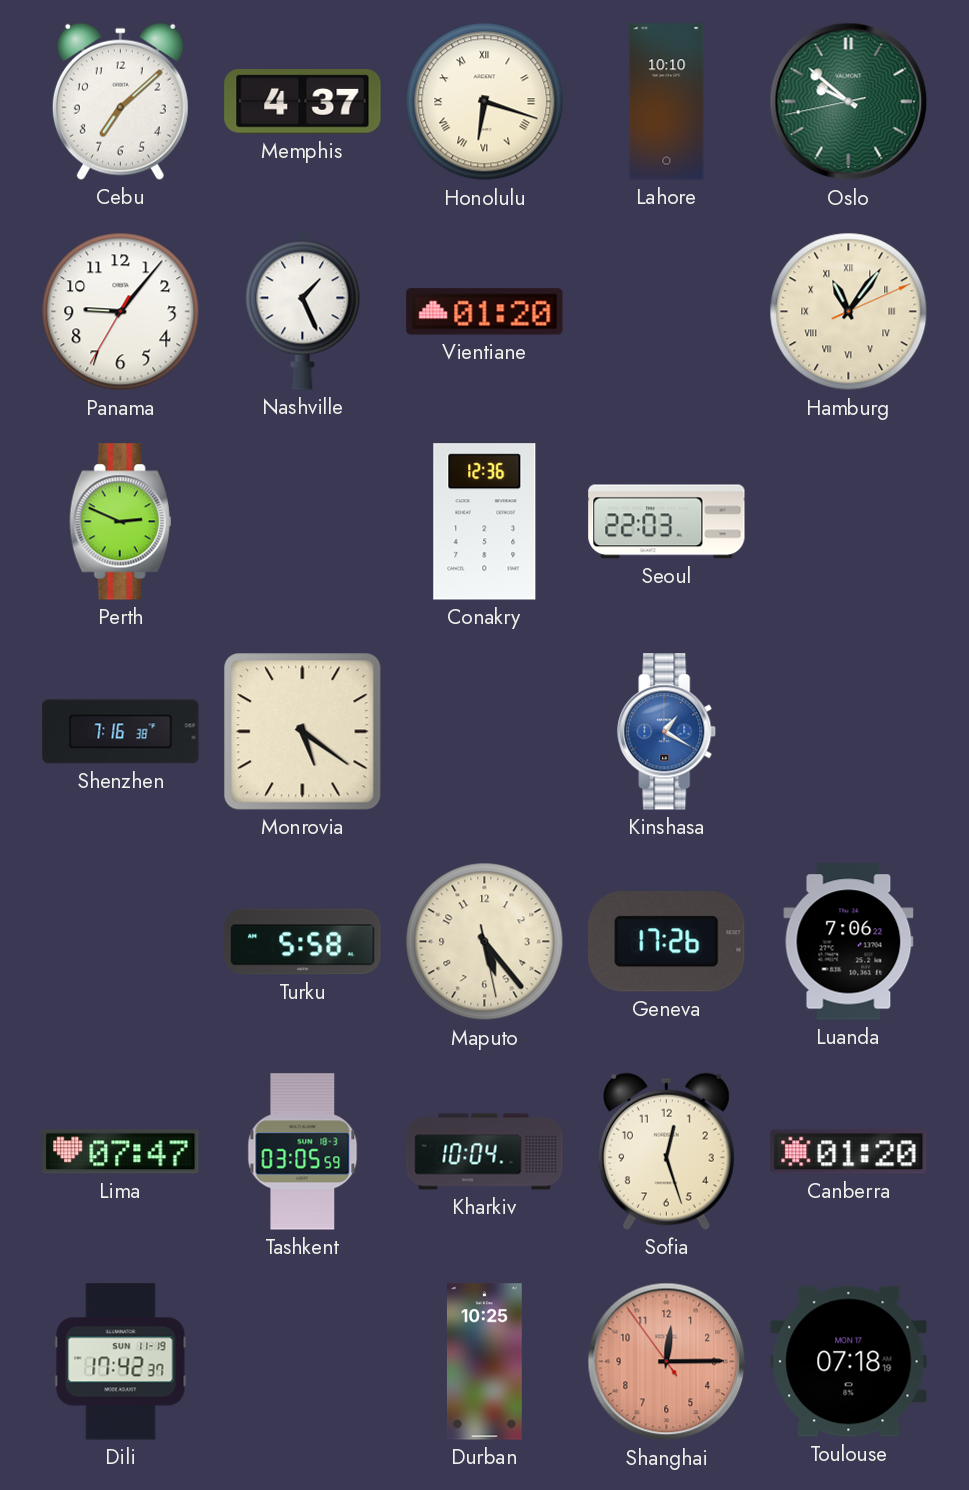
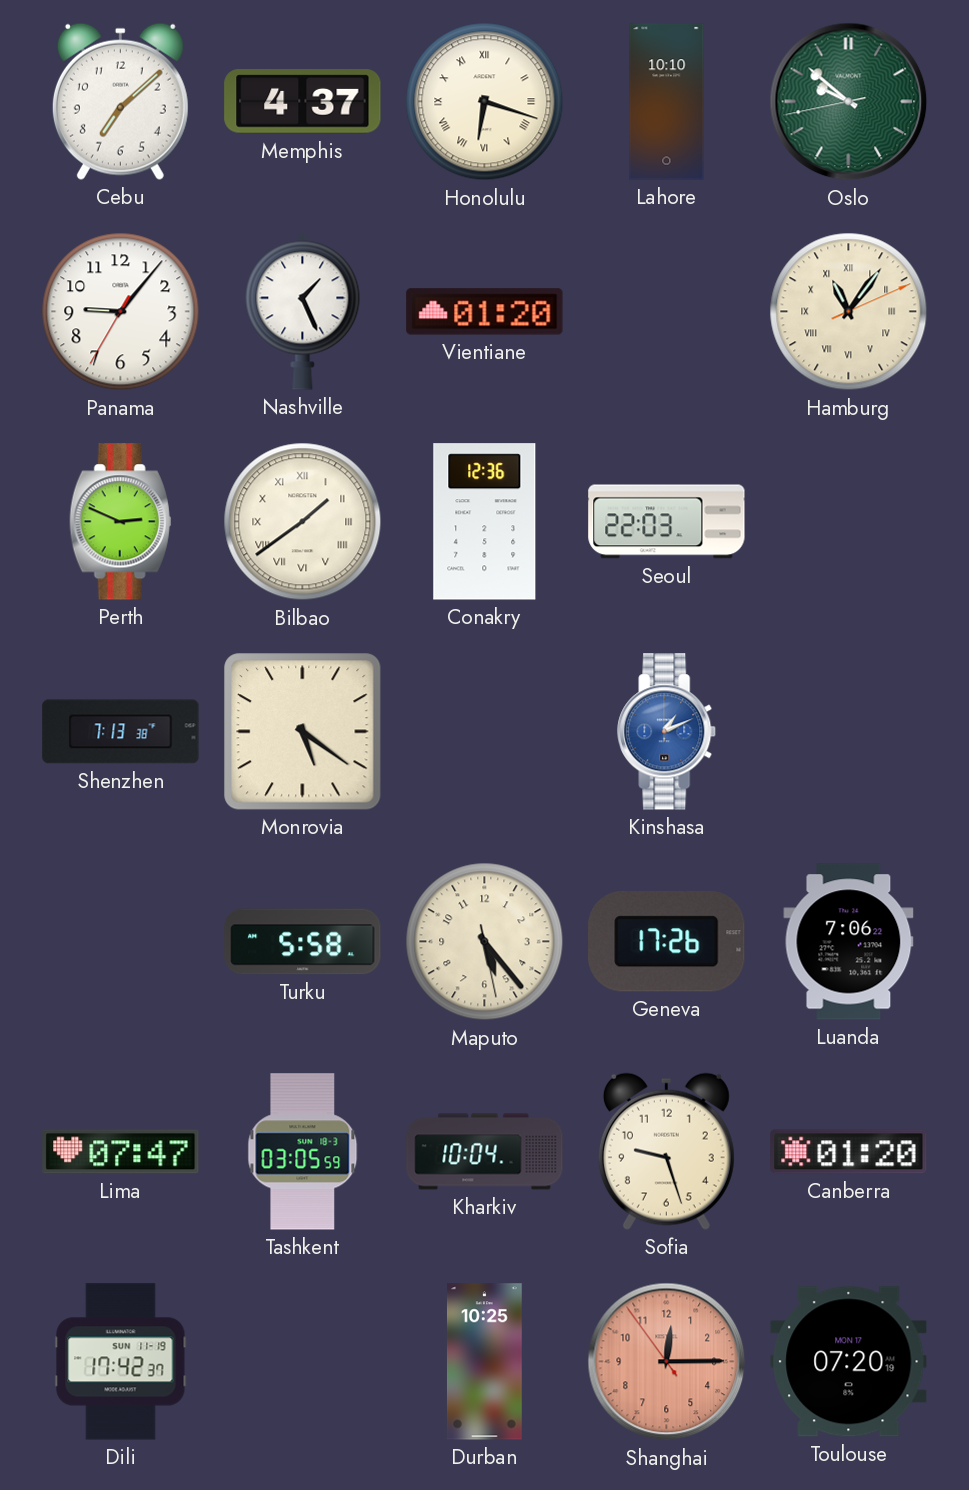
Bilbao: none -> 1:39
Shenzhen: 7:16 -> 7:13
Kinshasa: 1:20 -> 1:11
Sofia: 12:27 -> 9:27
Toulouse: 07:18 -> 07:20
